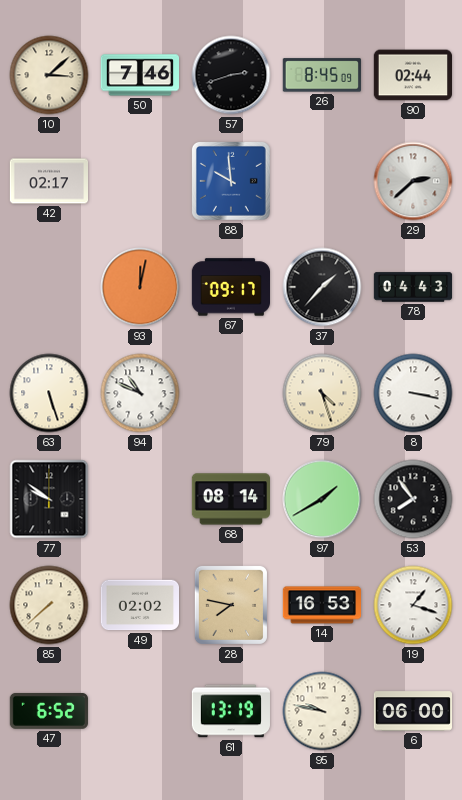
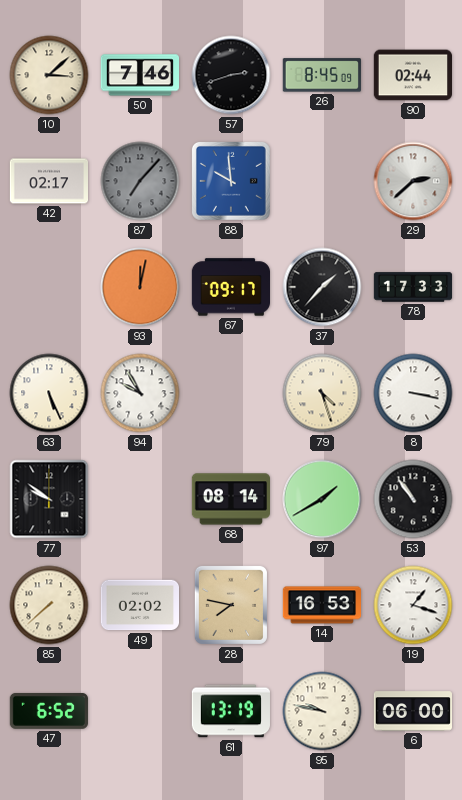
87: none -> 7:07
78: 04:43 -> 17:33
63: 5:27 -> 5:26
94: 10:49 -> 9:55
53: 7:54 -> 10:54
